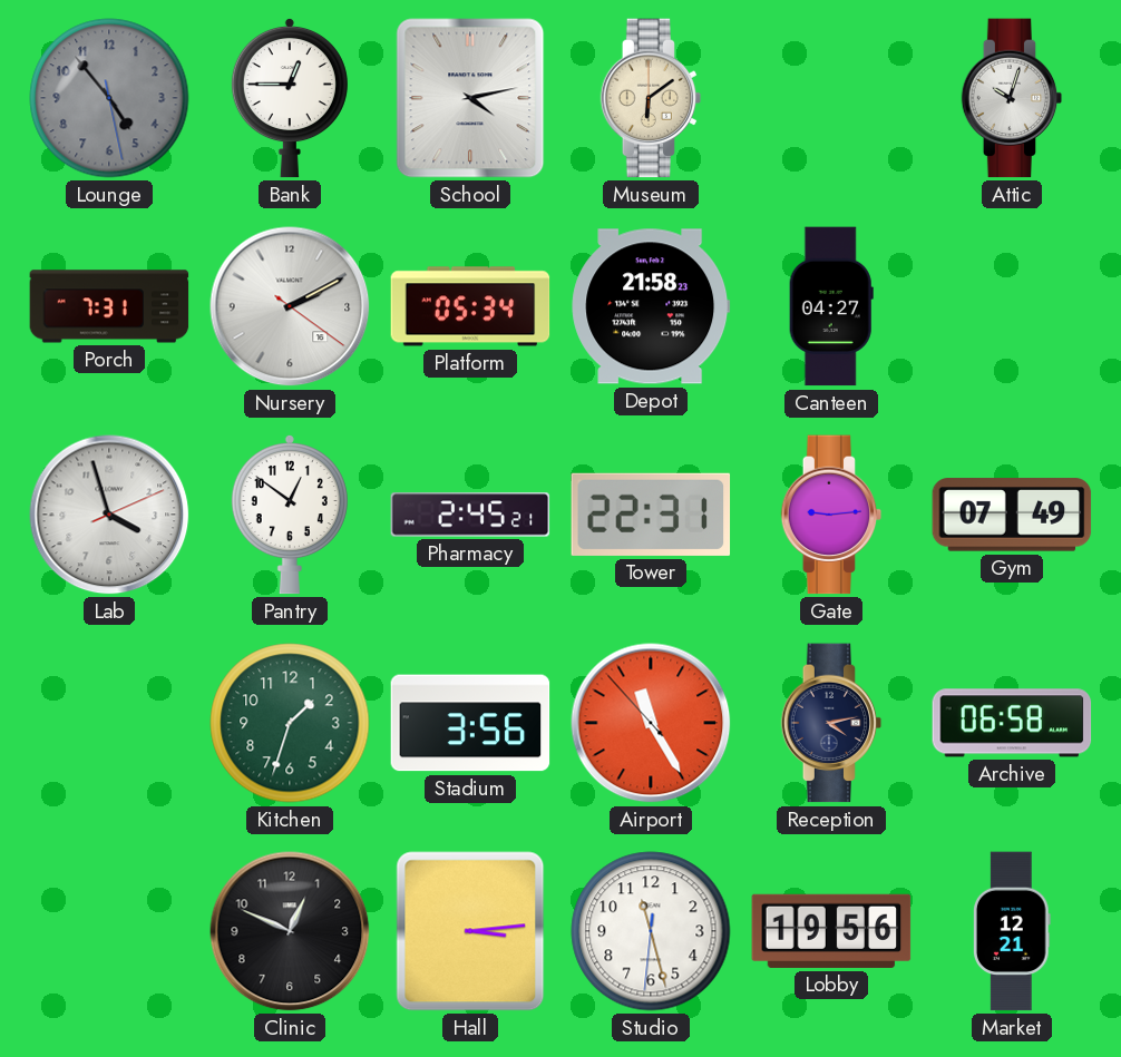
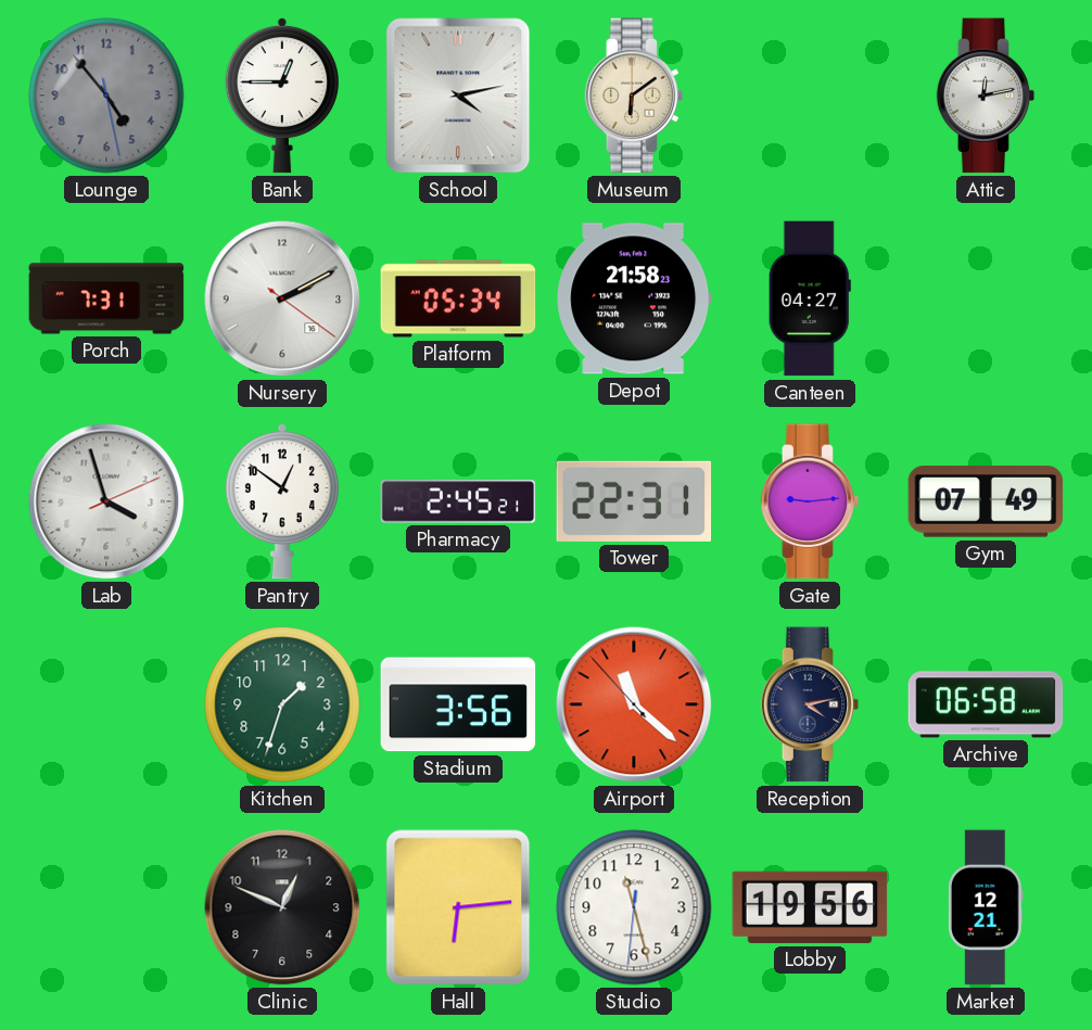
Attic: 10:03 -> 12:13
Airport: 11:24 -> 11:21
Hall: 3:14 -> 6:14
